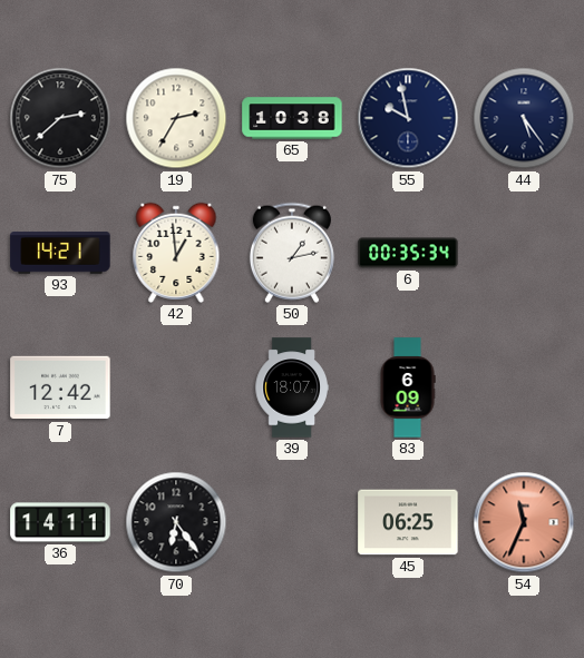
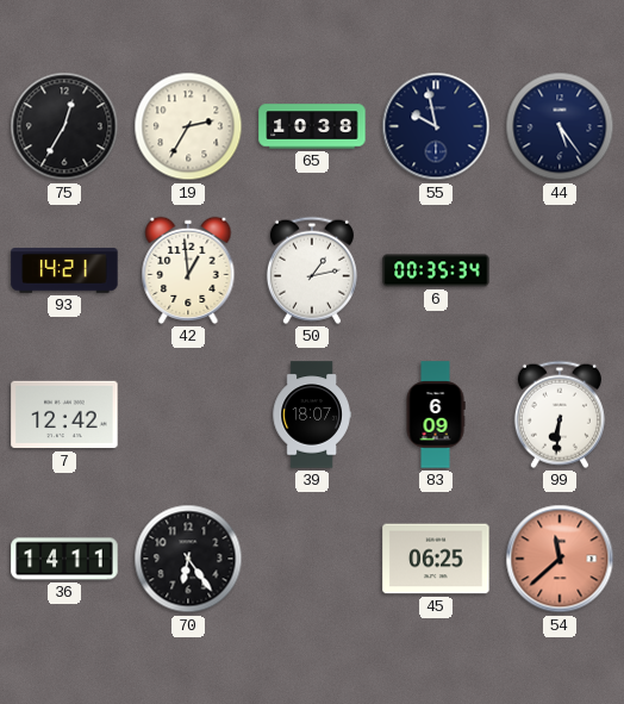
75: 2:38 -> 12:35
99: none -> 6:31
54: 11:34 -> 11:38
